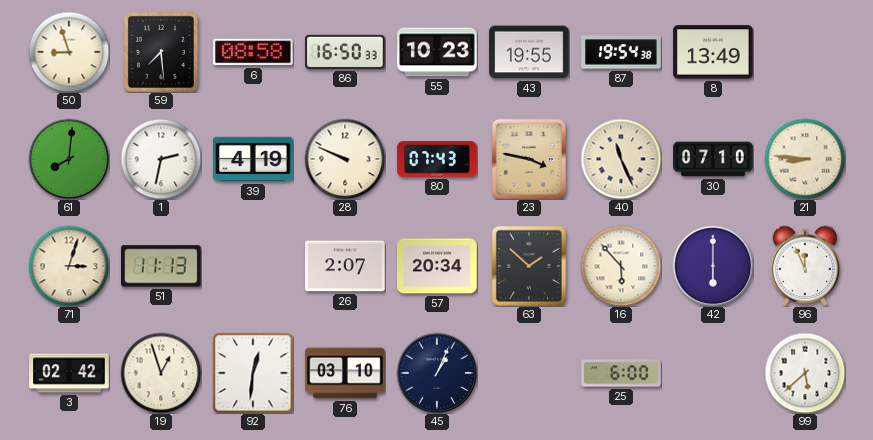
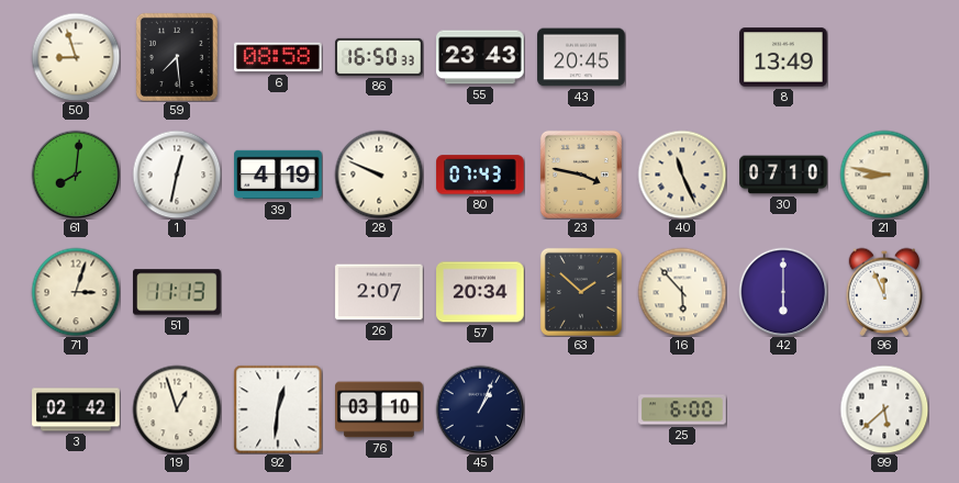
55: 10:23 -> 23:43
43: 19:55 -> 20:45
87: 19:54 -> none
1: 2:32 -> 12:32
21: 8:46 -> 8:47
